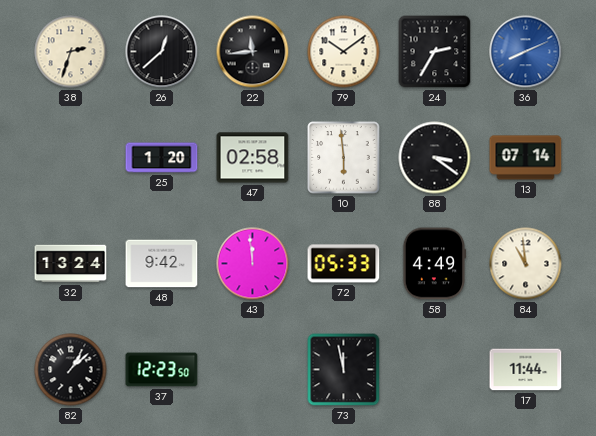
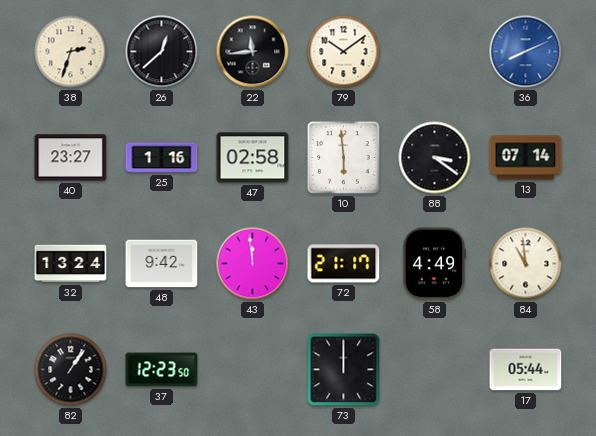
24: 2:35 -> none
40: none -> 23:27
25: 1:20 -> 1:16
72: 05:33 -> 21:17
82: 1:08 -> 1:06
73: 11:58 -> 12:00
17: 11:44 -> 05:44
